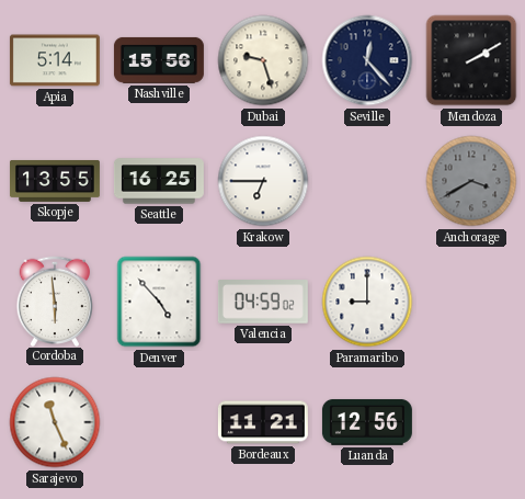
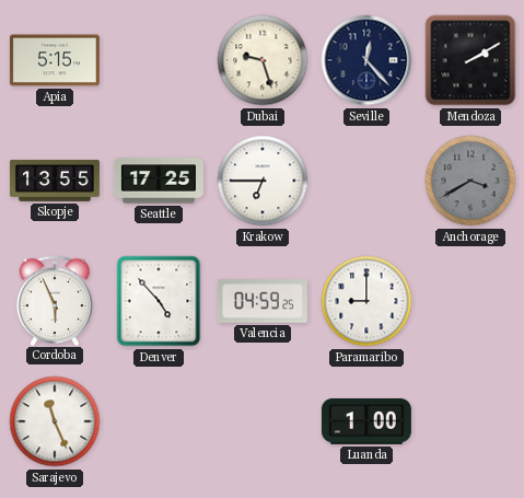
Apia: 5:14 -> 5:15
Nashville: 15:56 -> none
Seattle: 16:25 -> 17:25
Cordoba: 5:59 -> 5:56
Valencia: 04:59:02 -> 04:59:25
Bordeaux: 11:21 -> none
Luanda: 12:56 -> 1:00
